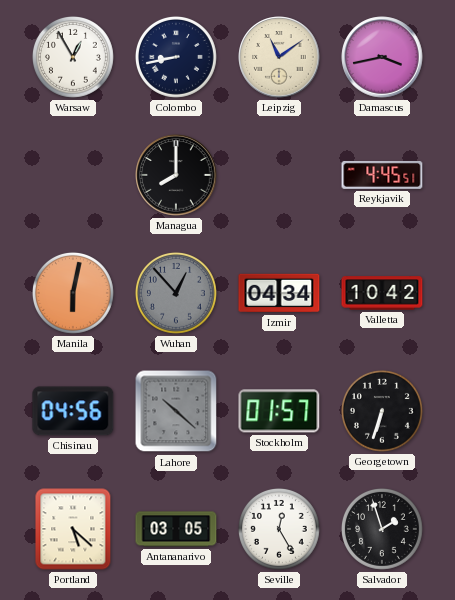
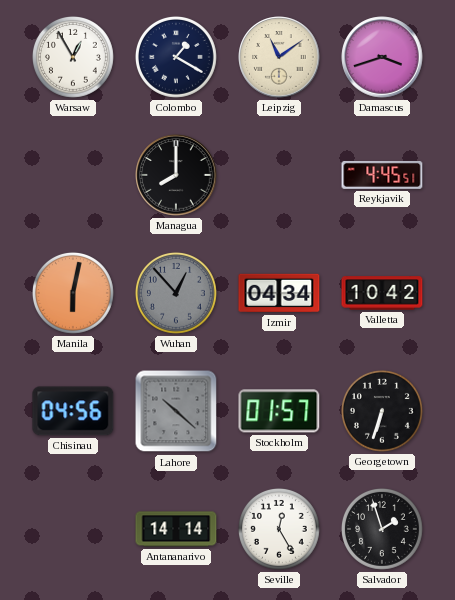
Colombo: 8:43 -> 1:20
Damascus: 3:43 -> 3:42
Portland: 5:22 -> none
Antananarivo: 03:05 -> 14:14
